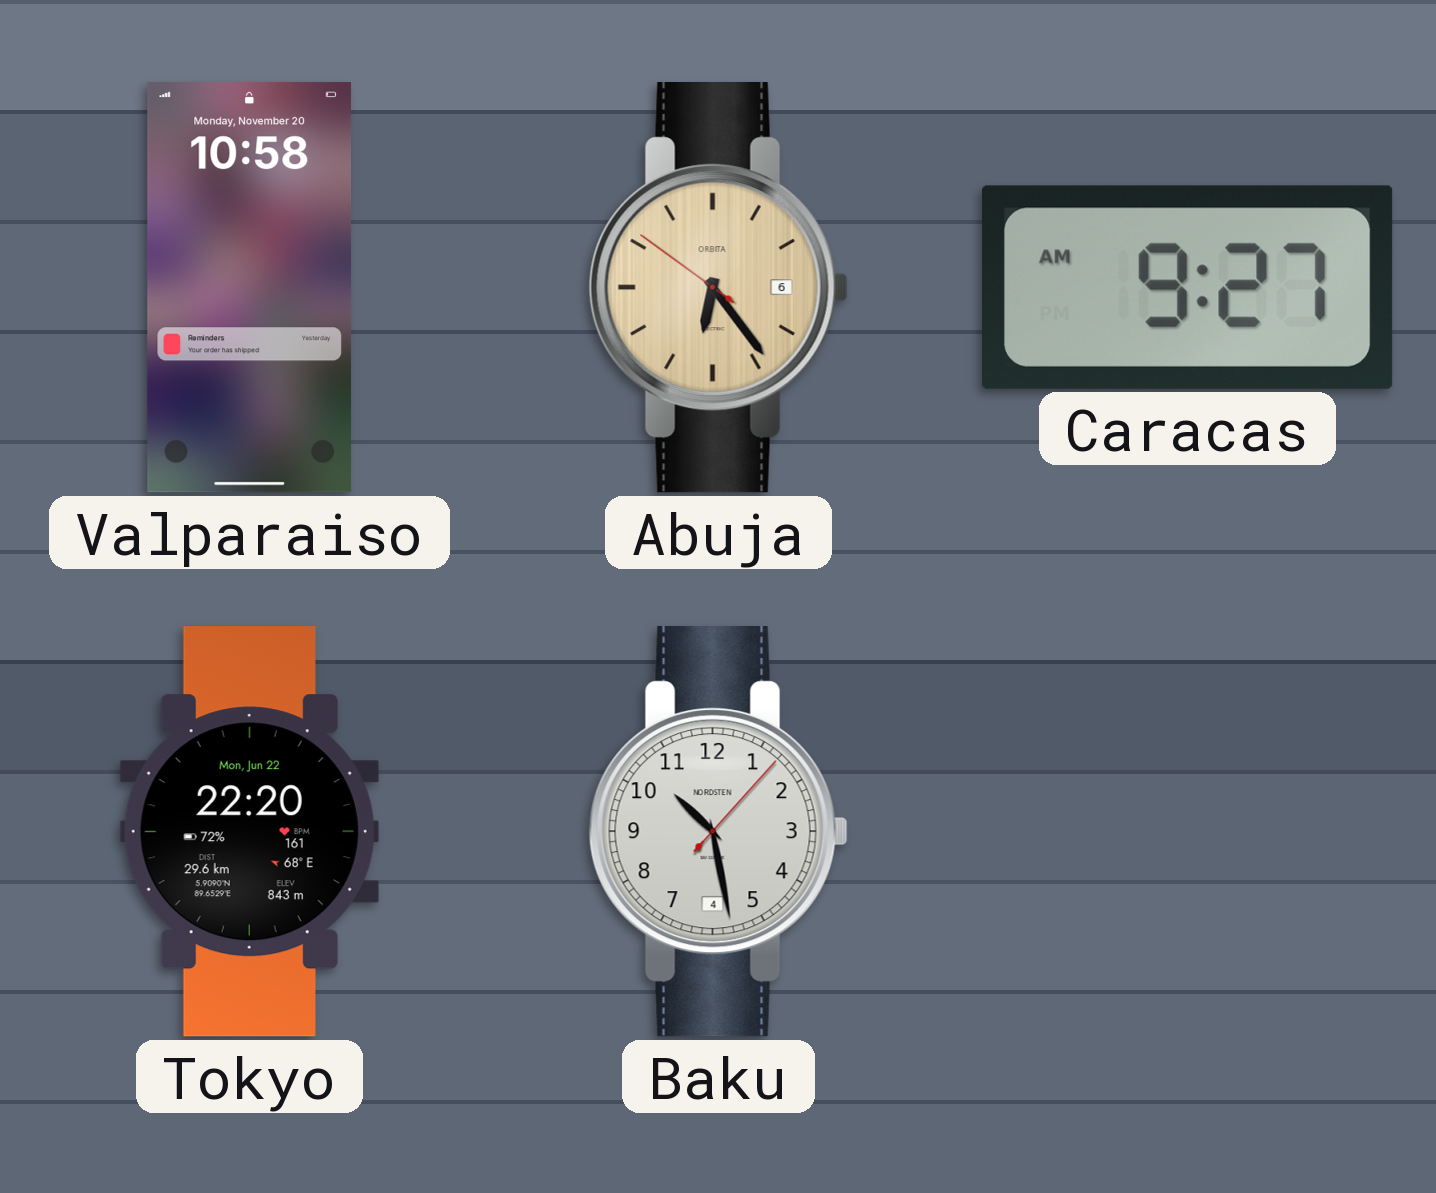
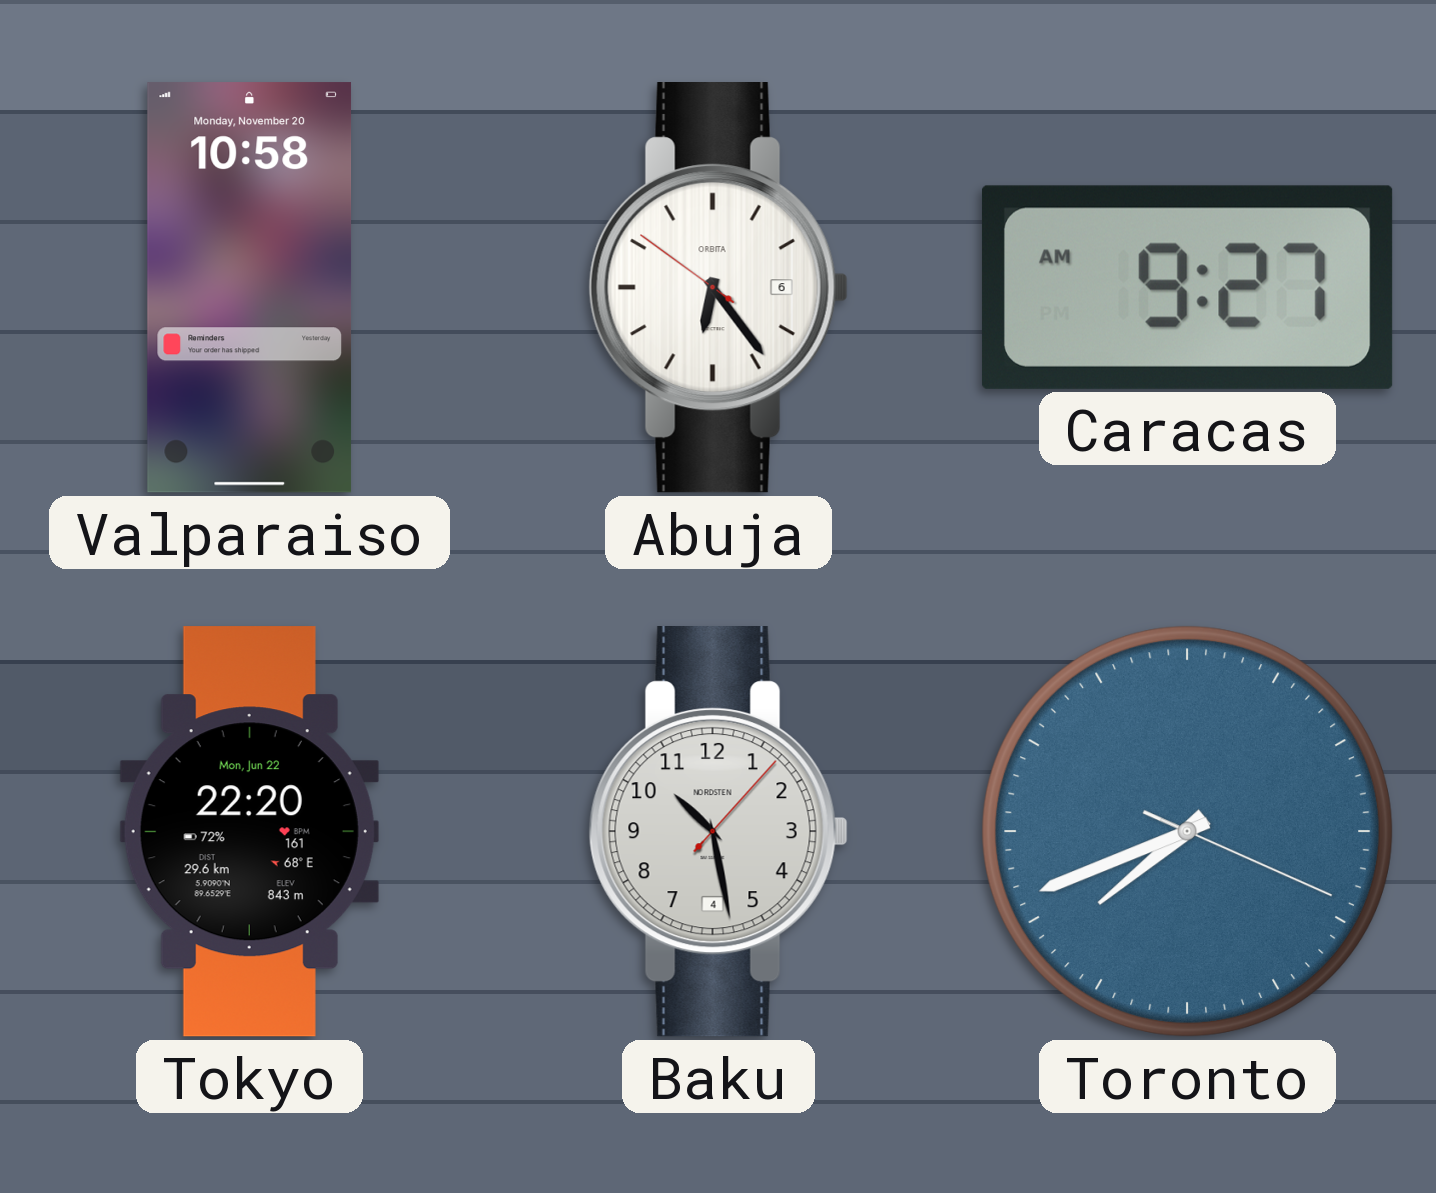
Abuja dial: champagne -> white
Toronto: none -> 7:41
